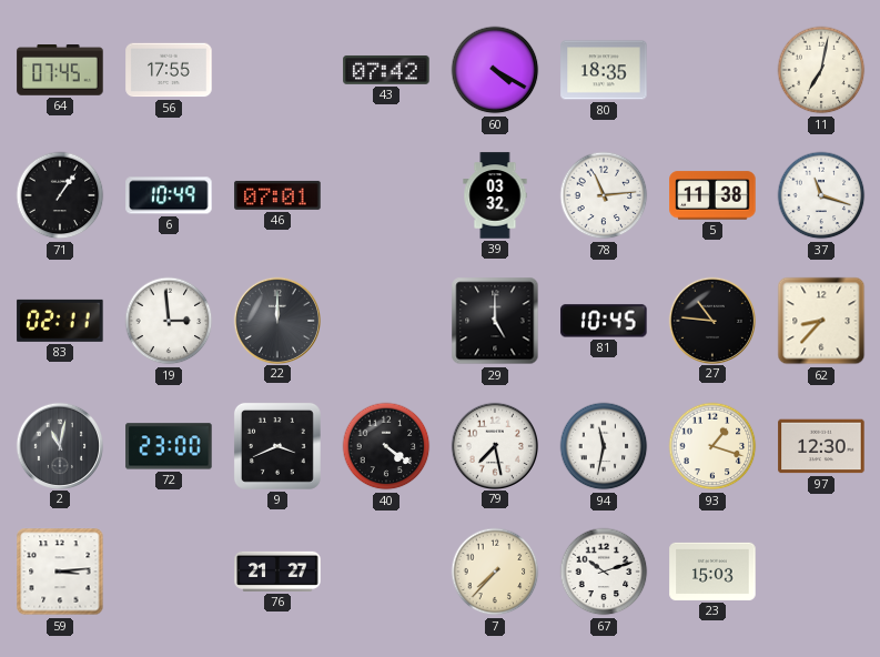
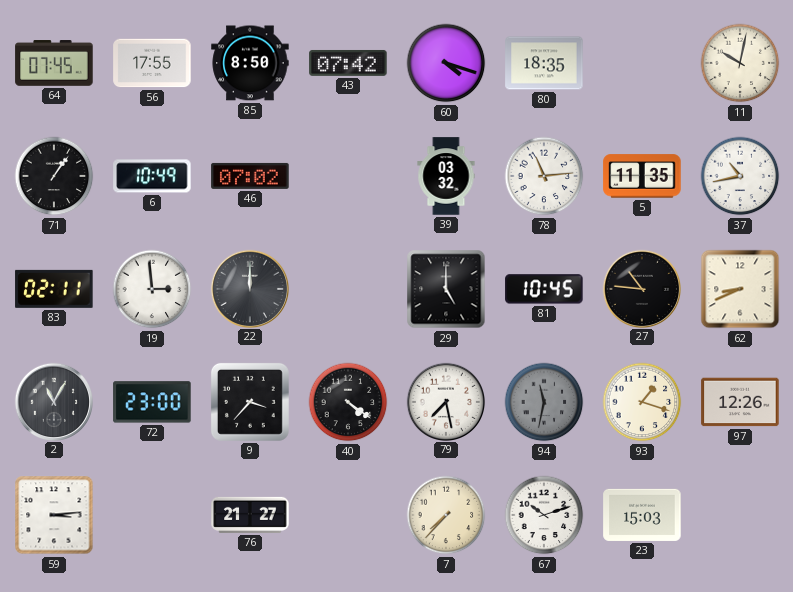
85: none -> 8:50
60: 4:20 -> 4:18
11: 7:02 -> 10:02
46: 07:01 -> 07:02
5: 11:38 -> 11:35
37: 11:18 -> 10:43
62: 8:37 -> 8:41
2: 11:02 -> 11:05
9: 3:41 -> 3:37
94 dial: white -> grey
97: 12:30 -> 12:26
